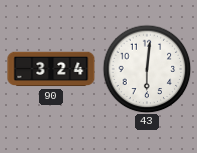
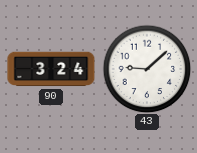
43: 6:01 -> 9:08
